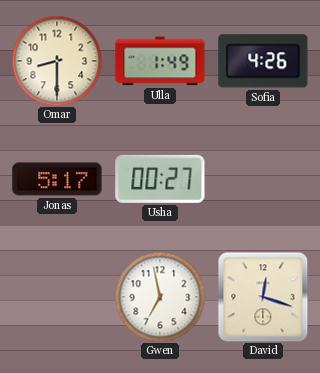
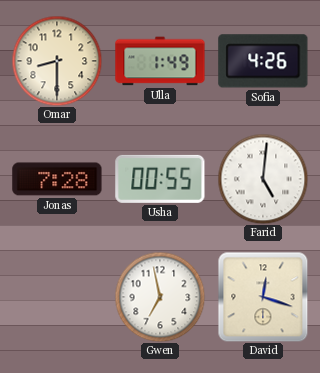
Jonas: 5:17 -> 7:28
Usha: 00:27 -> 00:55
Farid: none -> 5:01
